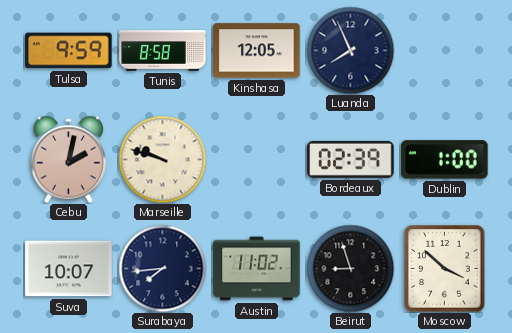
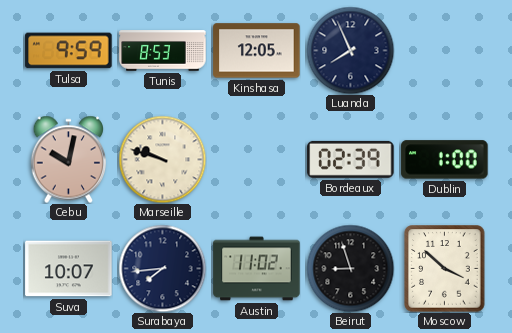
Tunis: 8:58 -> 8:53
Cebu: 2:02 -> 10:02
